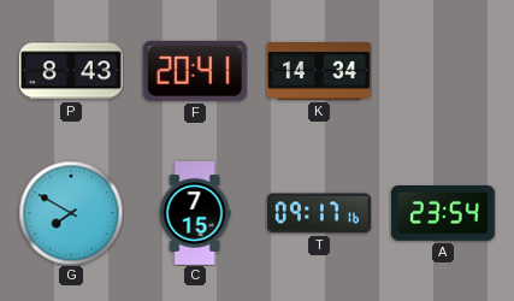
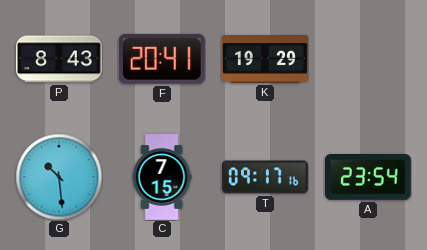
K: 14:34 -> 19:29
G: 7:50 -> 10:29
